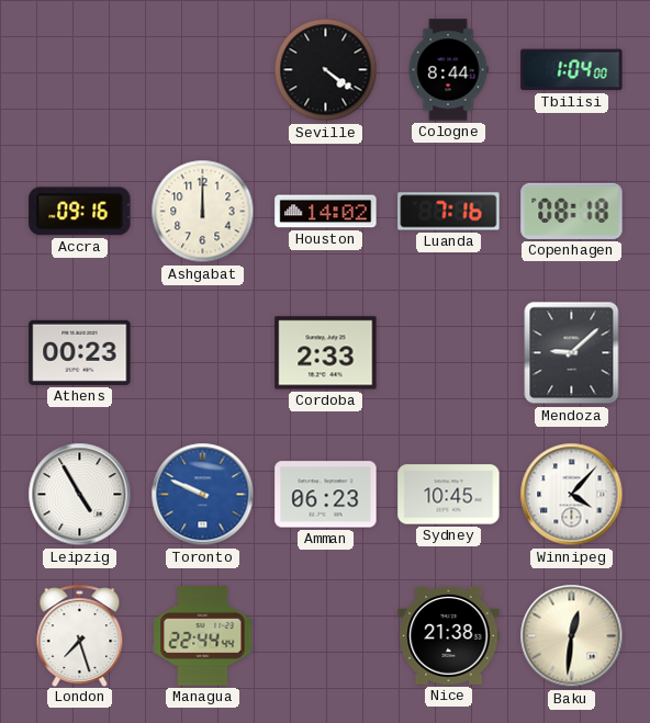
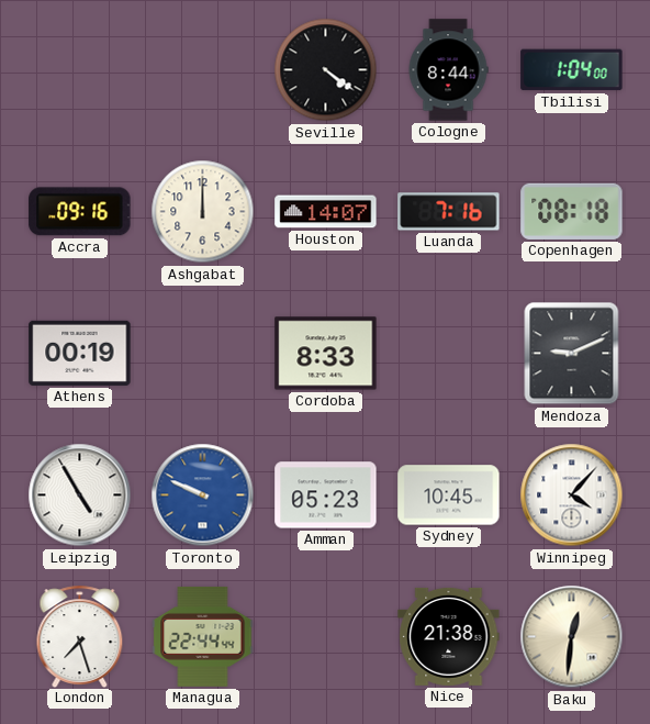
Houston: 14:02 -> 14:07
Athens: 00:23 -> 00:19
Cordoba: 2:33 -> 8:33
Mendoza: 9:08 -> 9:11
Amman: 06:23 -> 05:23
